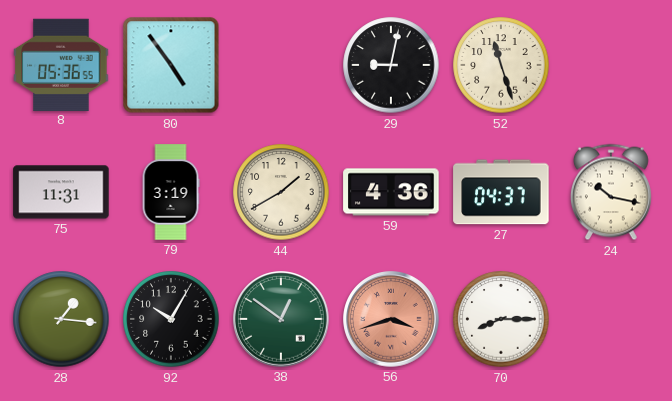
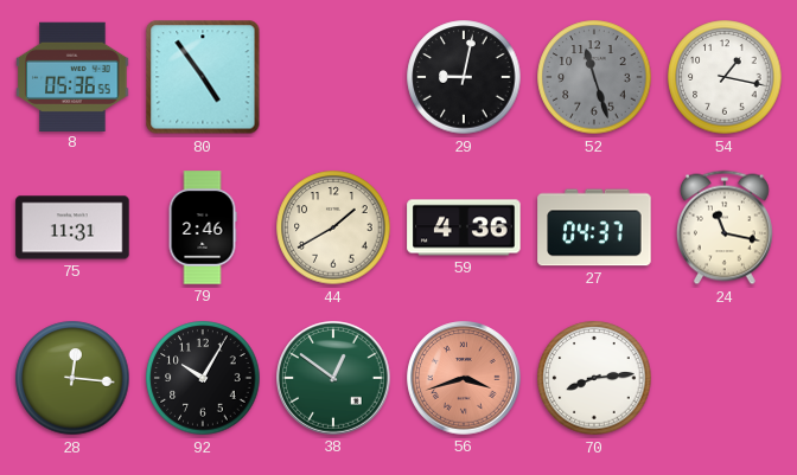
52 dial: cream -> grey
54: none -> 1:17
79: 3:19 -> 2:46
24: 10:17 -> 11:17
28: 1:16 -> 12:16
70: 8:15 -> 8:14
